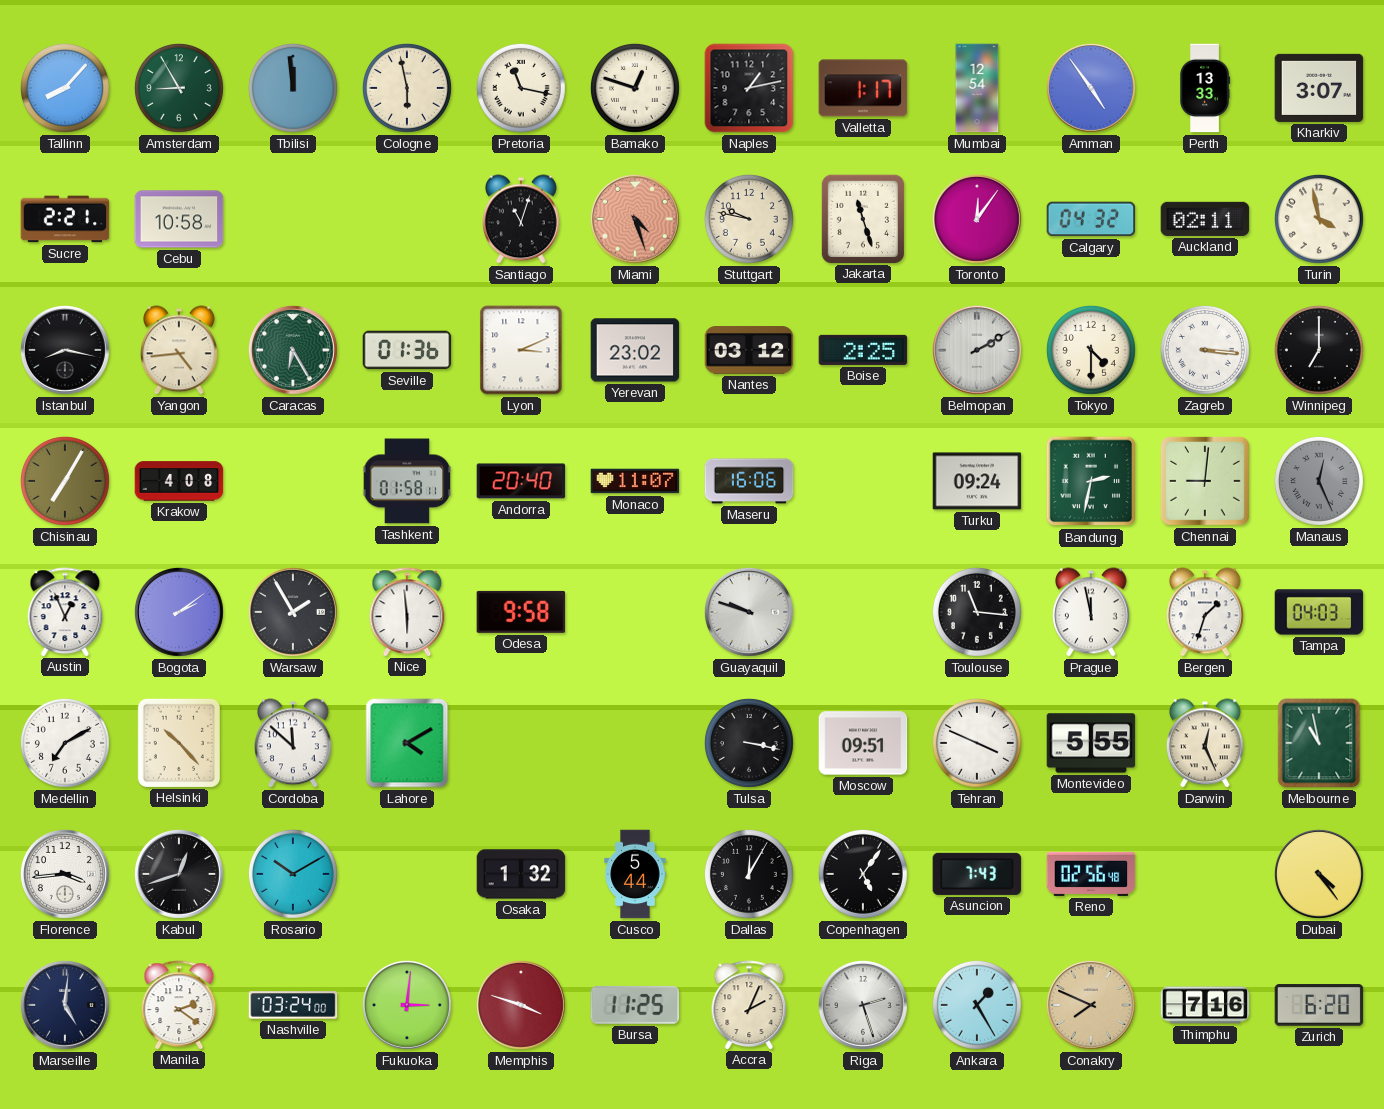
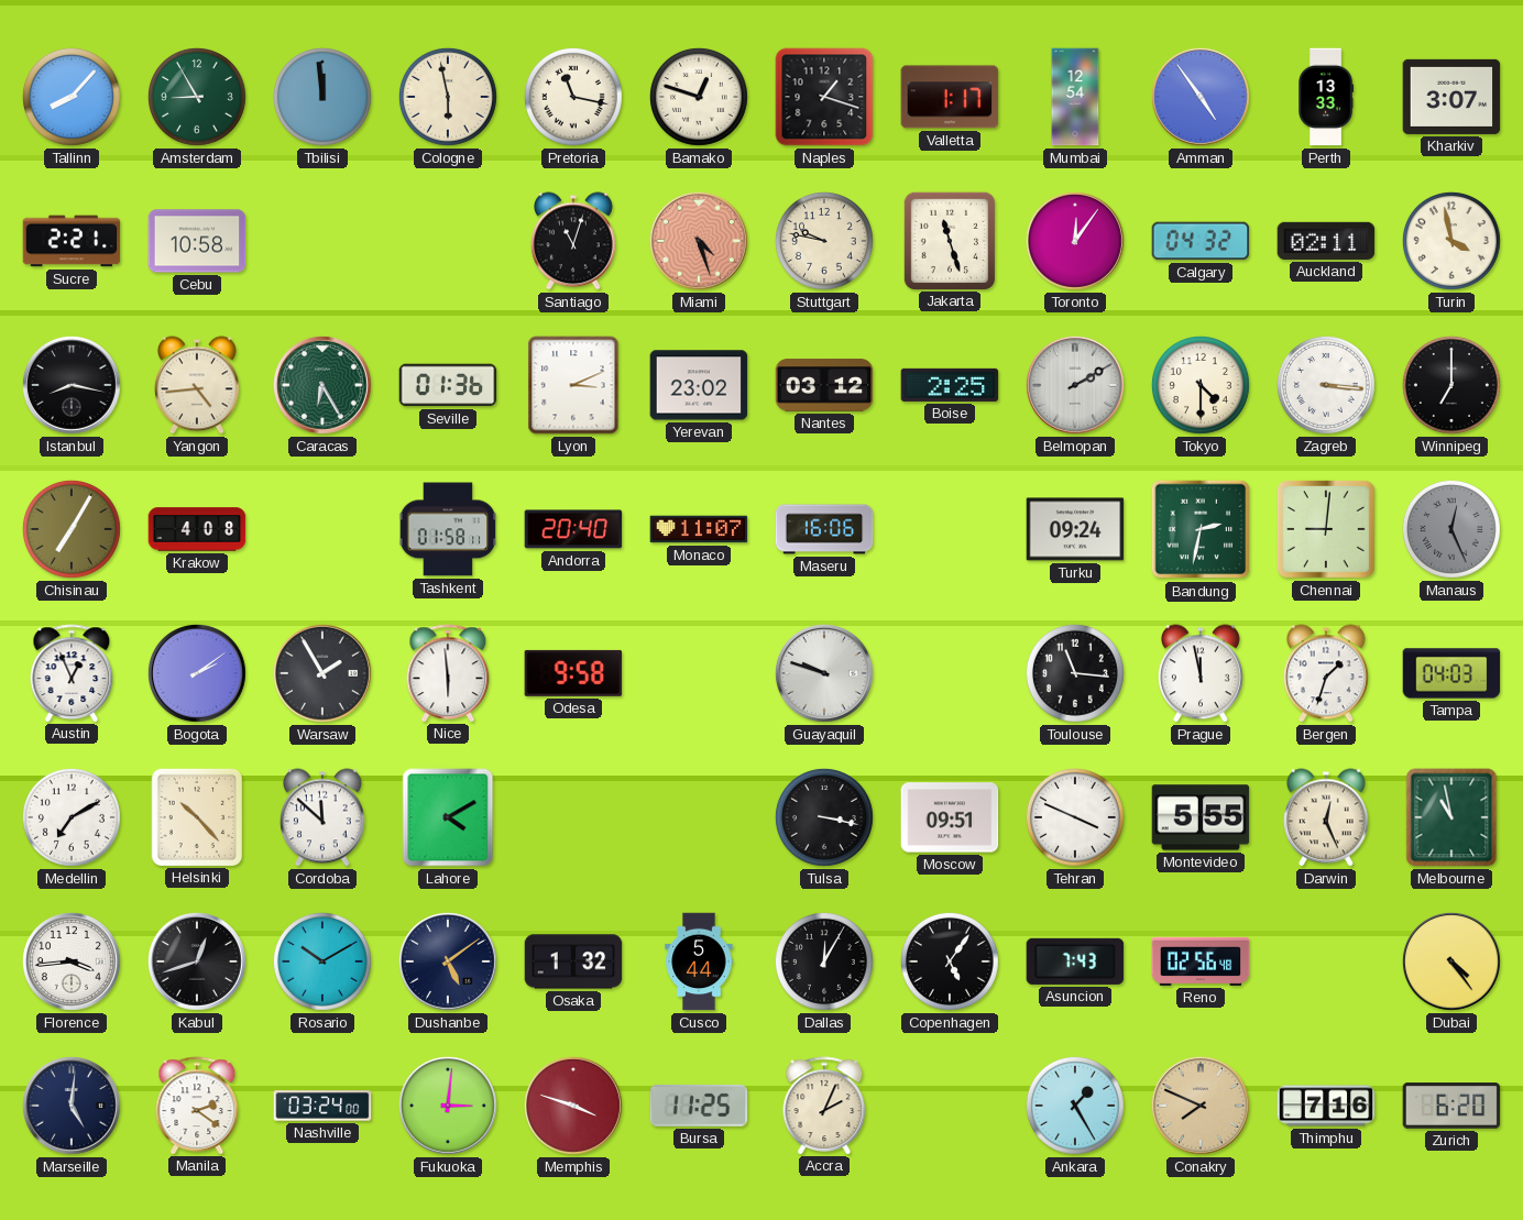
Naples: 1:13 -> 1:18
Dushanbe: none -> 5:09
Riga: 2:27 -> none
